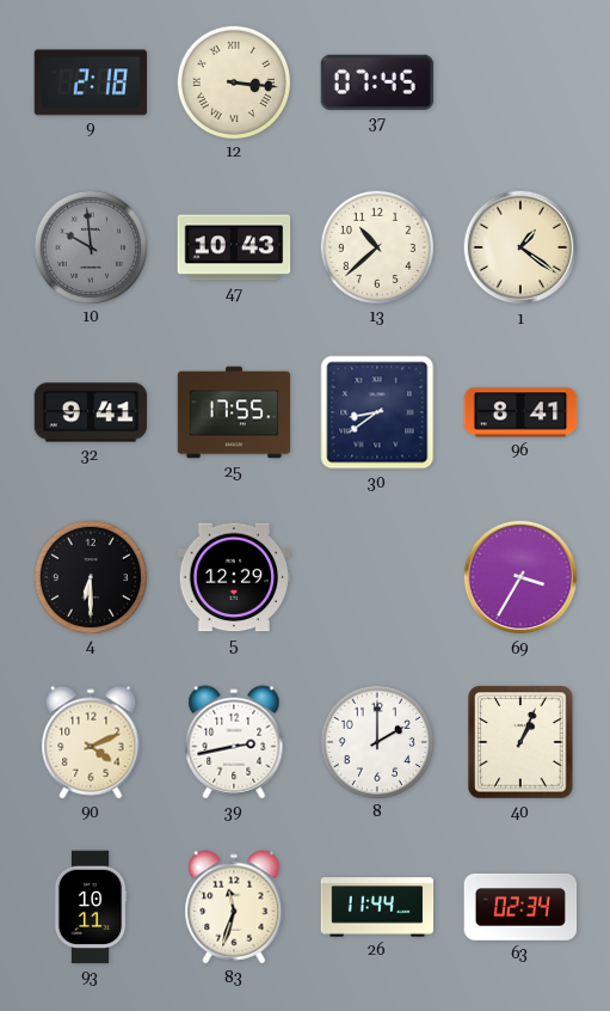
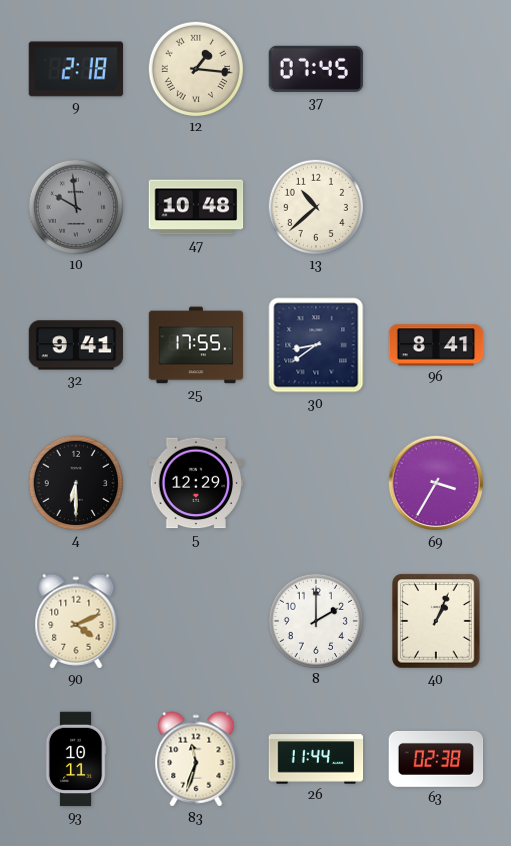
12: 3:16 -> 1:16
47: 10:43 -> 10:48
1: 1:21 -> none
39: 2:43 -> none
63: 02:34 -> 02:38
